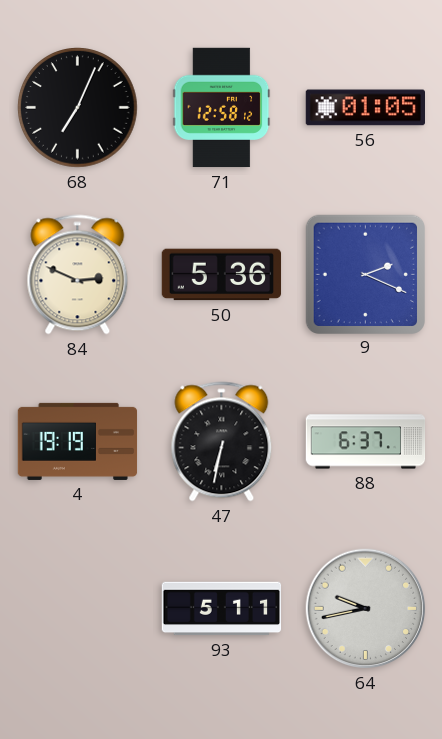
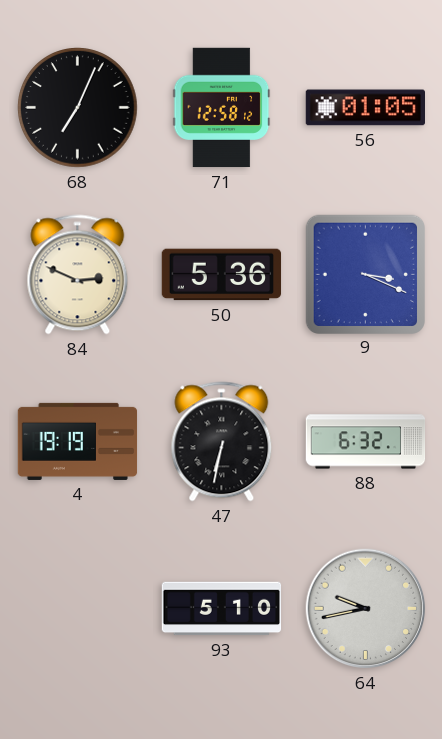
9: 2:19 -> 3:19
88: 6:37 -> 6:32
93: 5:11 -> 5:10
